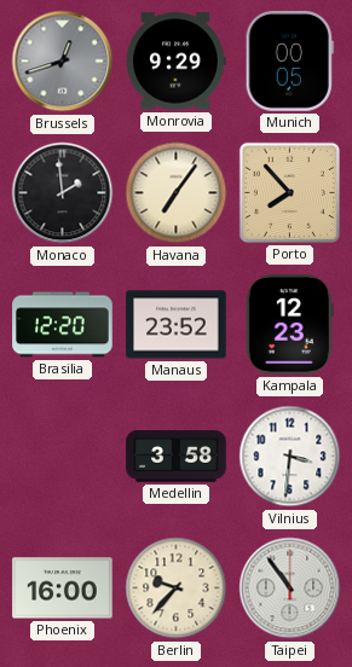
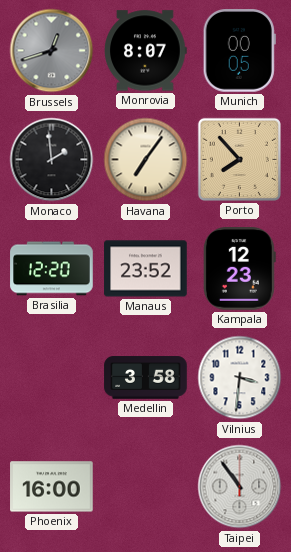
Monrovia: 9:29 -> 8:07
Berlin: 9:37 -> none
